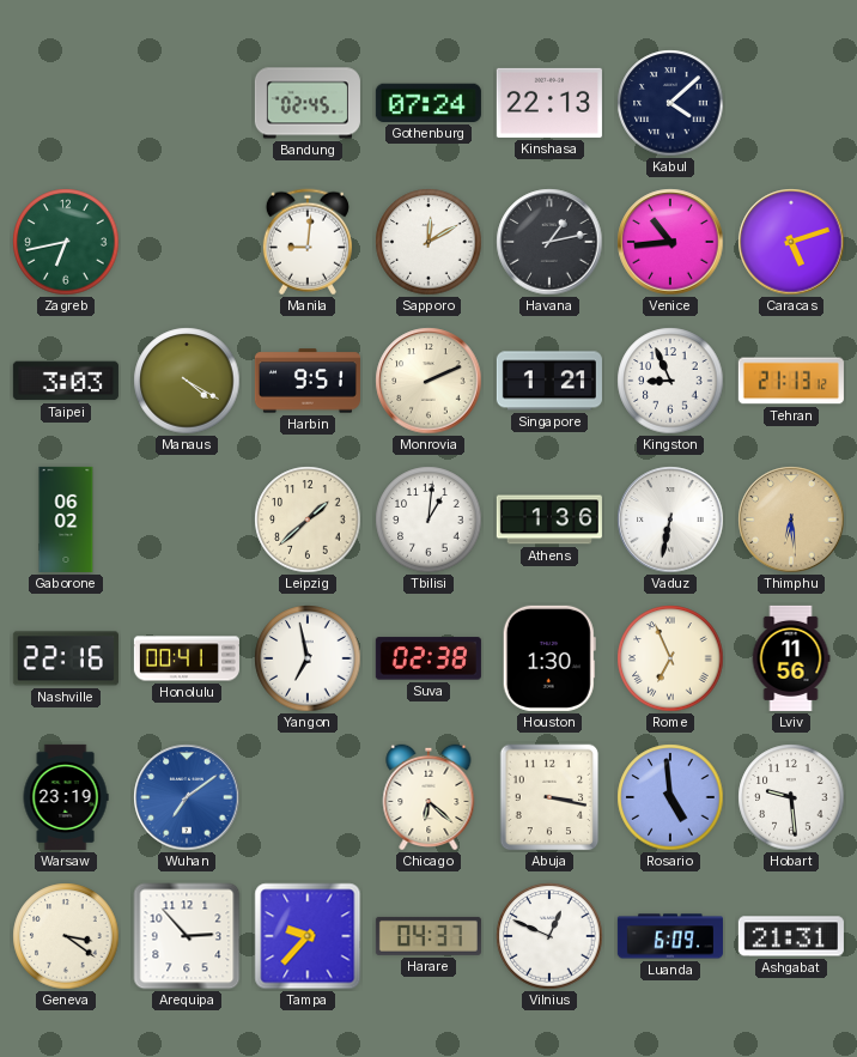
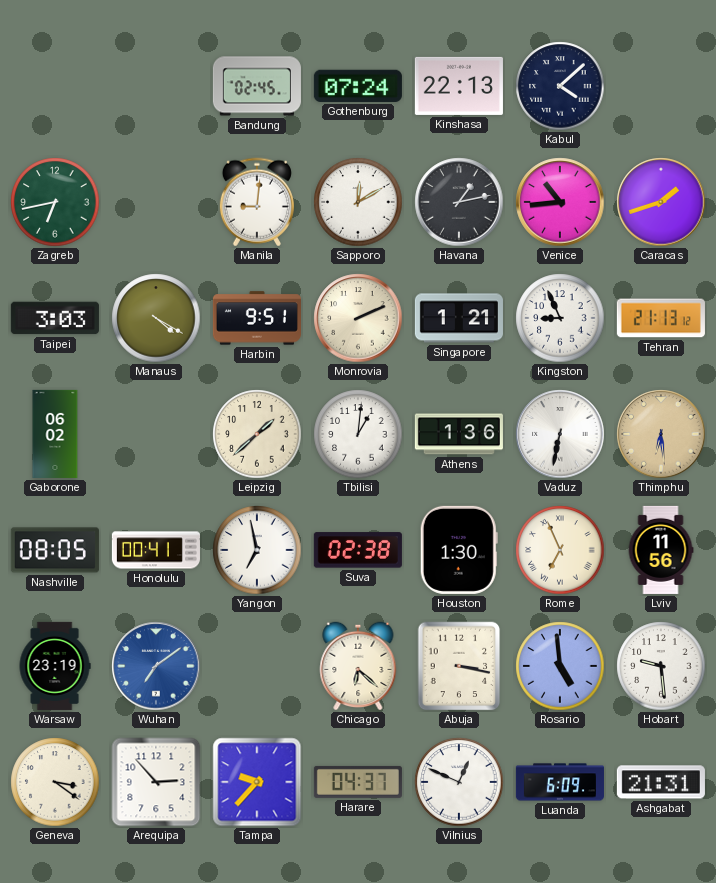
Caracas: 5:12 -> 1:42
Nashville: 22:16 -> 08:05
